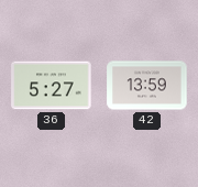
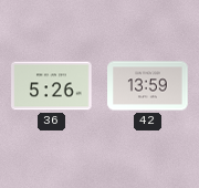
36: 5:27 -> 5:26
